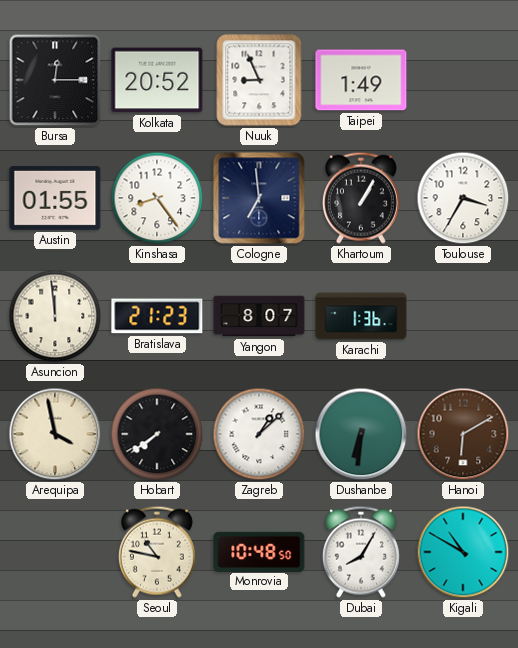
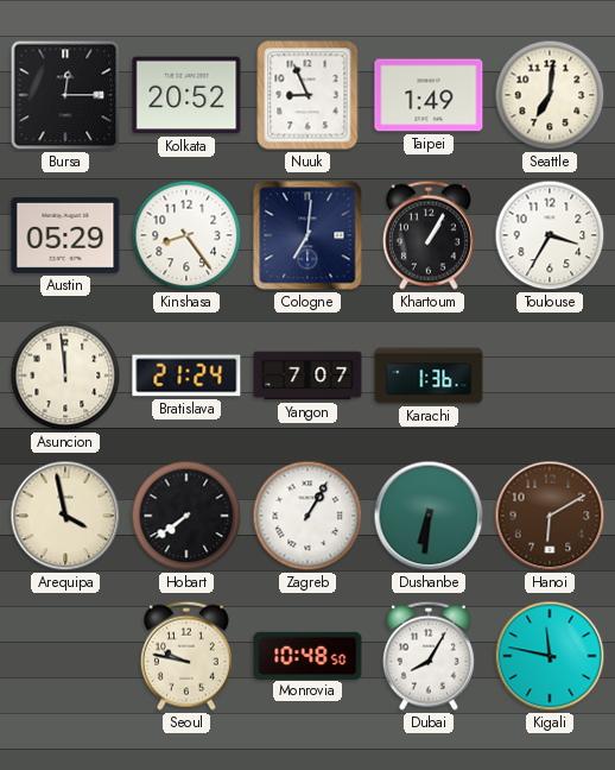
Seattle: none -> 7:01
Austin: 01:55 -> 05:29
Cologne: 6:59 -> 7:01
Bratislava: 21:23 -> 21:24
Yangon: 8:07 -> 7:07
Zagreb: 1:08 -> 1:05
Seoul: 10:47 -> 9:47
Kigali: 10:50 -> 11:47
